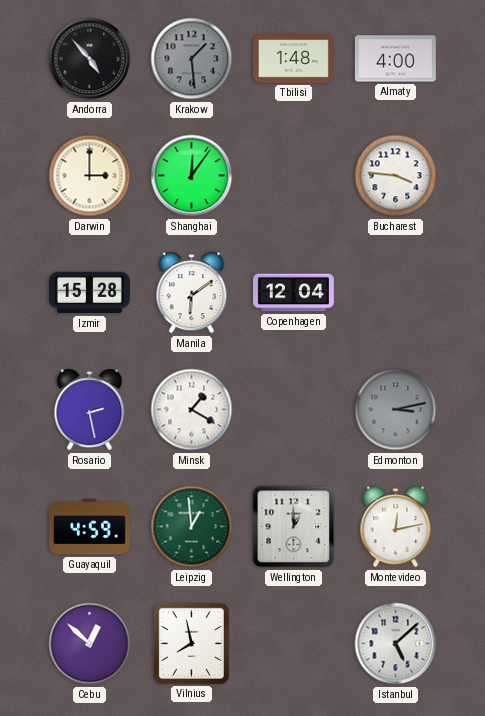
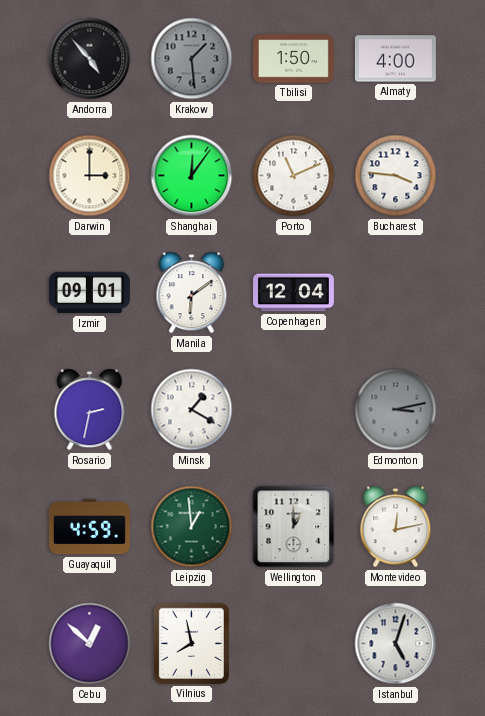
Tbilisi: 1:48 -> 1:50
Porto: none -> 11:11
Izmir: 15:28 -> 09:01
Rosario: 2:28 -> 2:32
Istanbul: 5:08 -> 5:03
